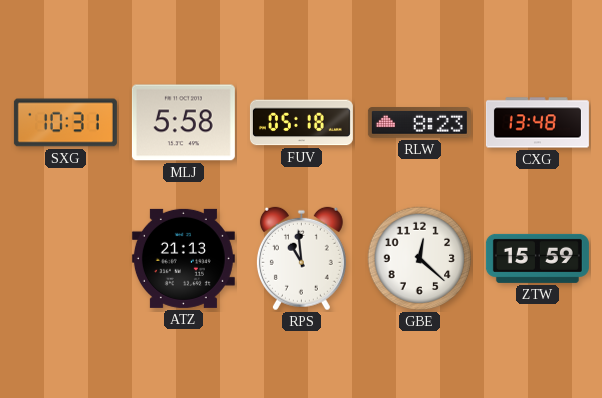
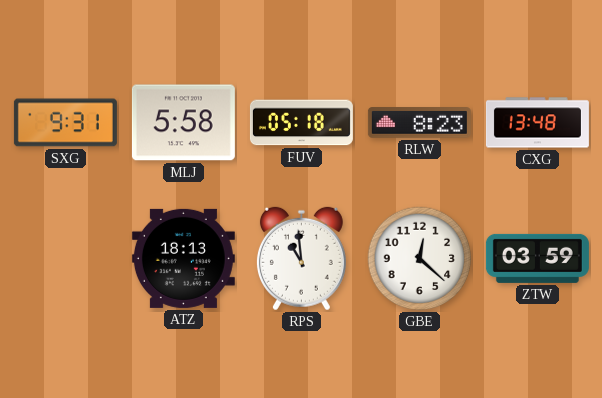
SXG: 10:31 -> 9:31
ATZ: 21:13 -> 18:13
ZTW: 15:59 -> 03:59
